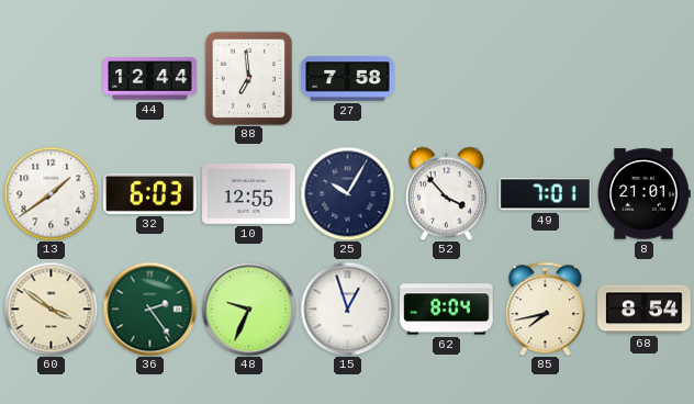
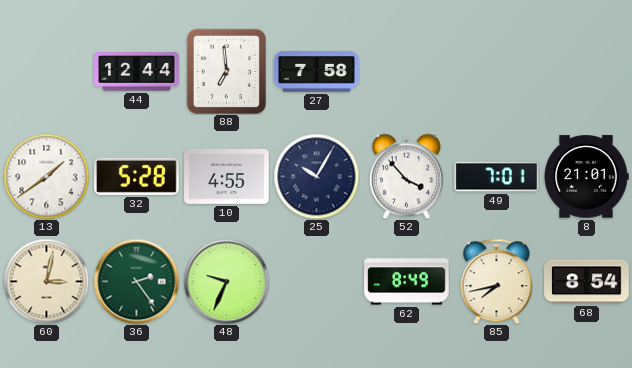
32: 6:03 -> 5:28
10: 12:55 -> 4:55
60: 3:51 -> 3:02
15: 12:57 -> none
62: 8:04 -> 8:49
